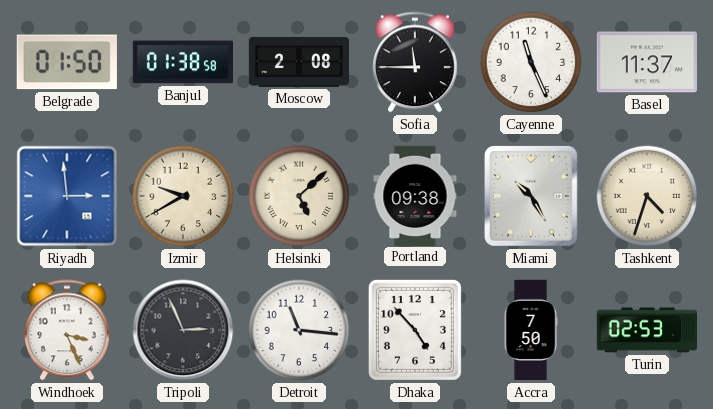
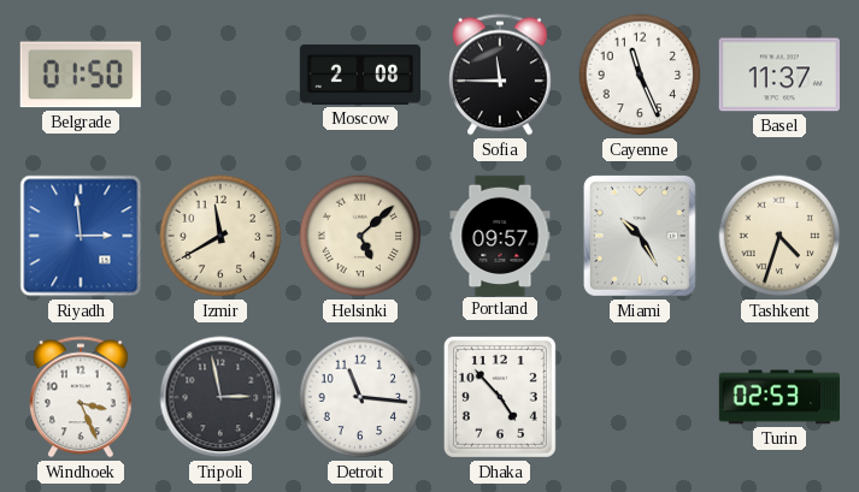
Banjul: 01:38 -> none
Izmir: 9:40 -> 11:40
Portland: 09:38 -> 09:57
Tripoli: 2:56 -> 2:58
Accra: 7:50 -> none
